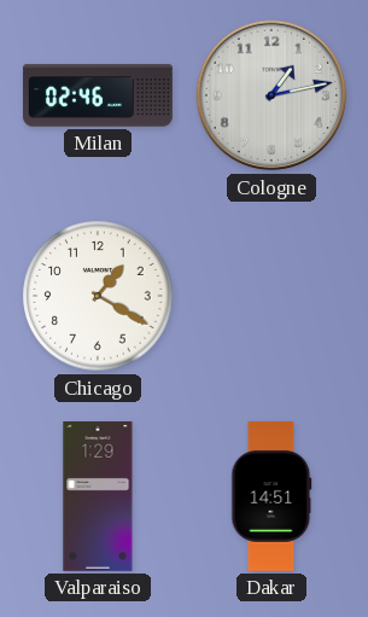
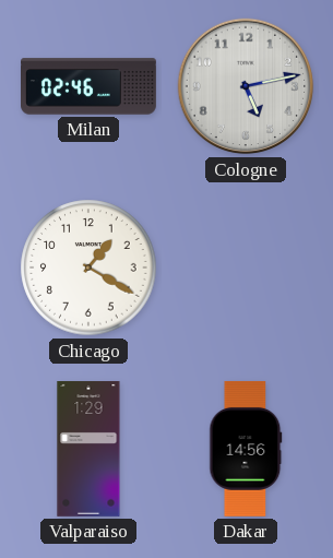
Cologne: 1:13 -> 5:13
Dakar: 14:51 -> 14:56
